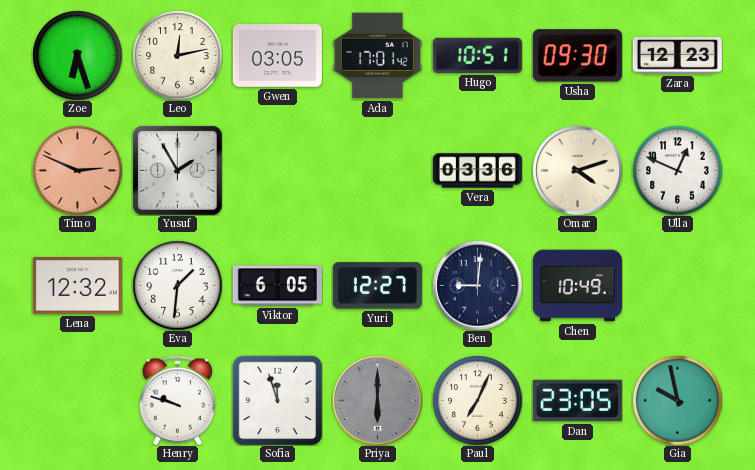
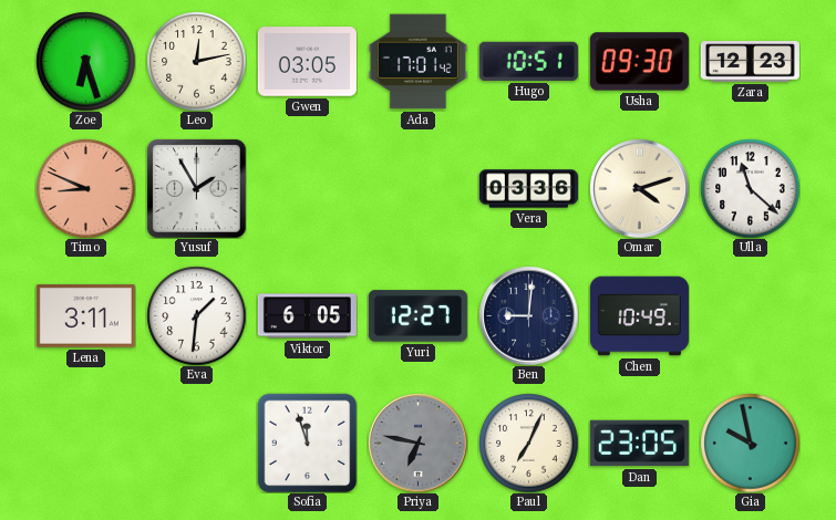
Timo: 2:49 -> 8:49
Ulla: 12:49 -> 11:22
Lena: 12:32 -> 3:11
Henry: 9:48 -> none
Priya: 6:00 -> 6:47
